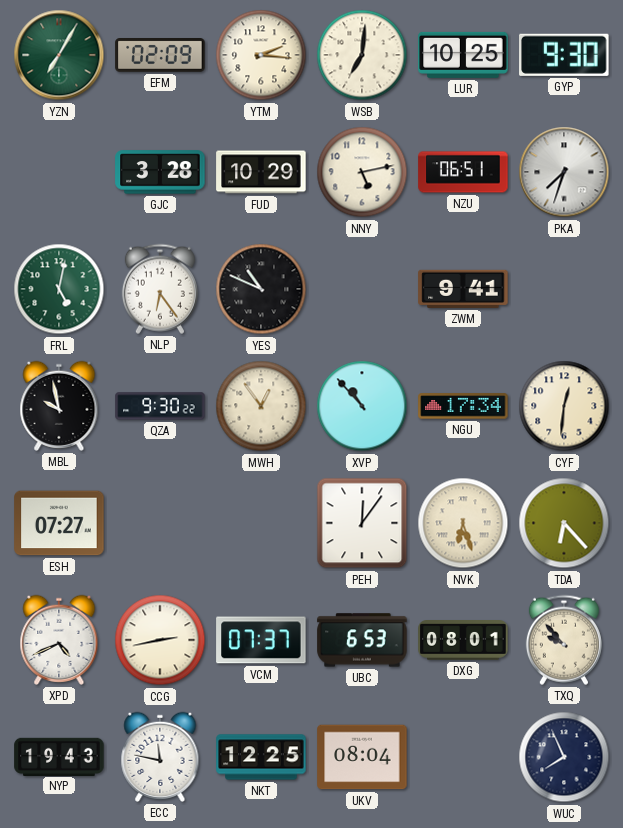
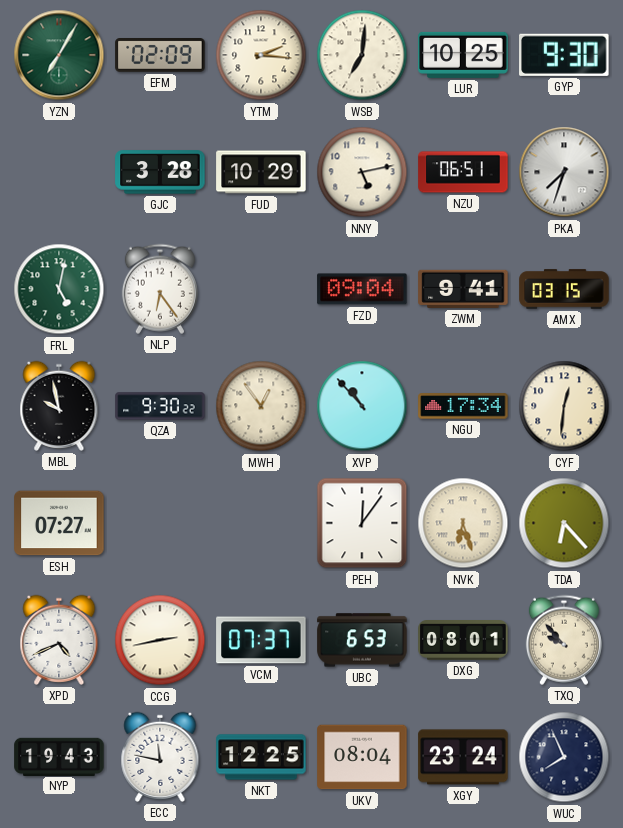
YES: 10:49 -> none
FZD: none -> 09:04
AMX: none -> 03:15
XGY: none -> 23:24
